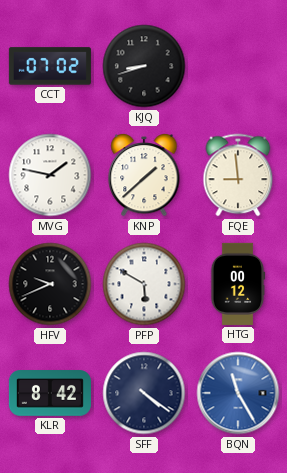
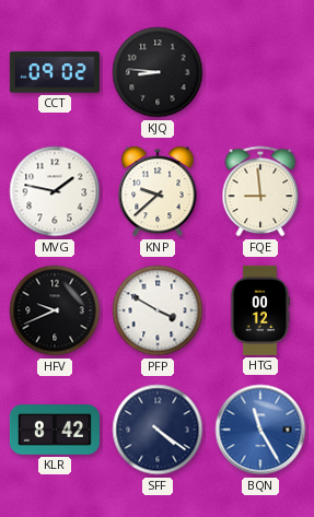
CCT: 07:02 -> 09:02
KJQ: 8:42 -> 8:46
KNP: 1:38 -> 9:38
PFP: 5:50 -> 3:50
